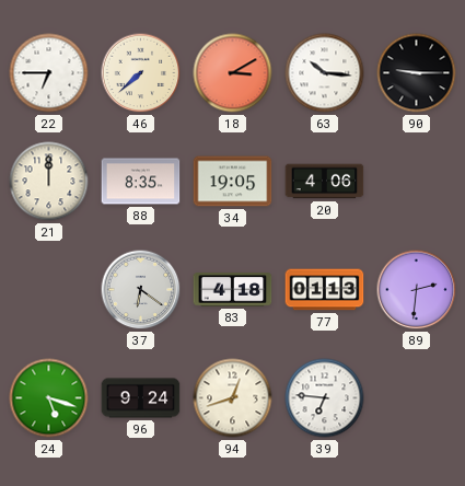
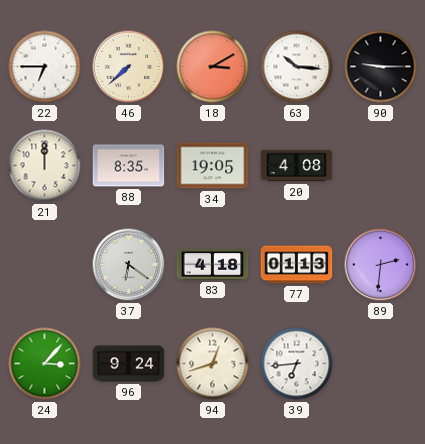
20: 4:06 -> 4:08
24: 5:18 -> 3:07
39: 6:46 -> 6:44
